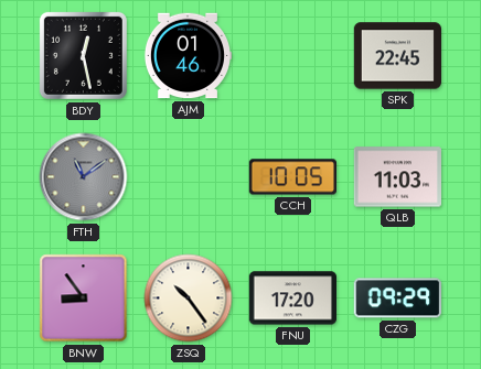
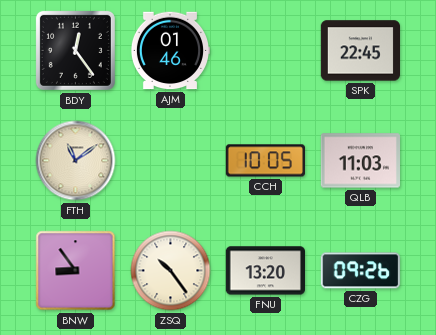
BDY: 12:28 -> 12:24
FTH dial: grey -> cream
FNU: 17:20 -> 13:20
CZG: 09:29 -> 09:26
